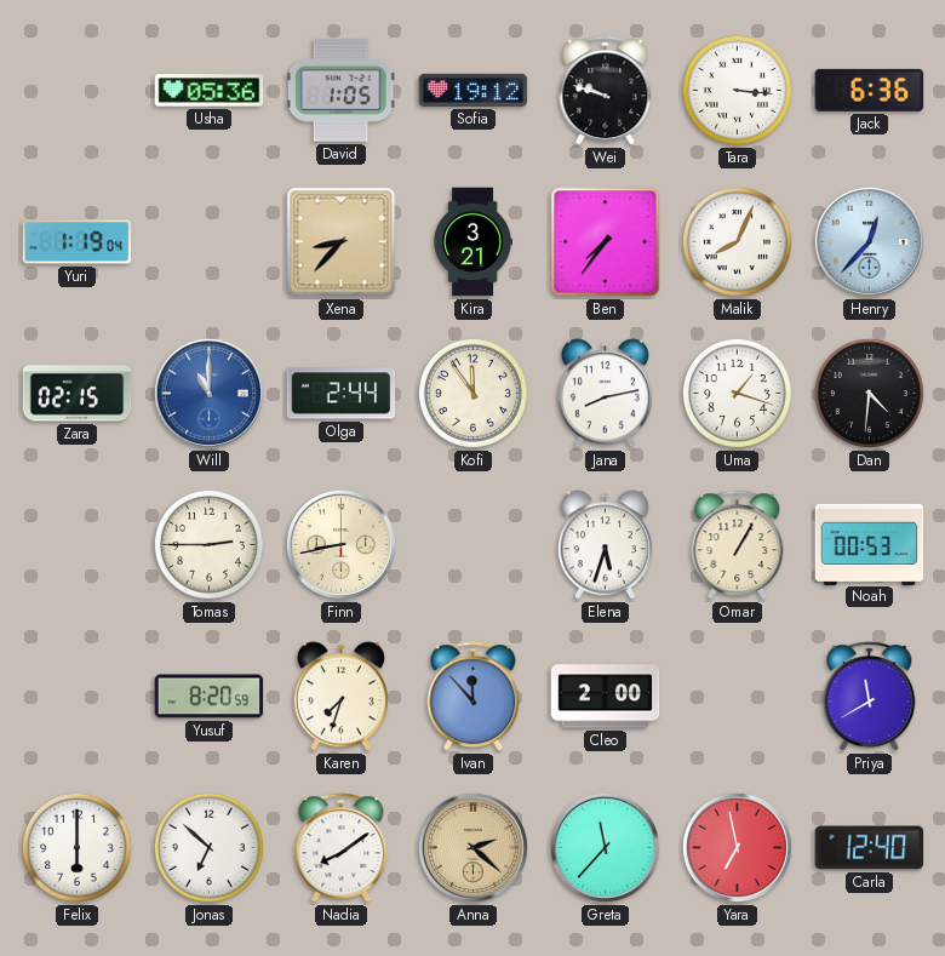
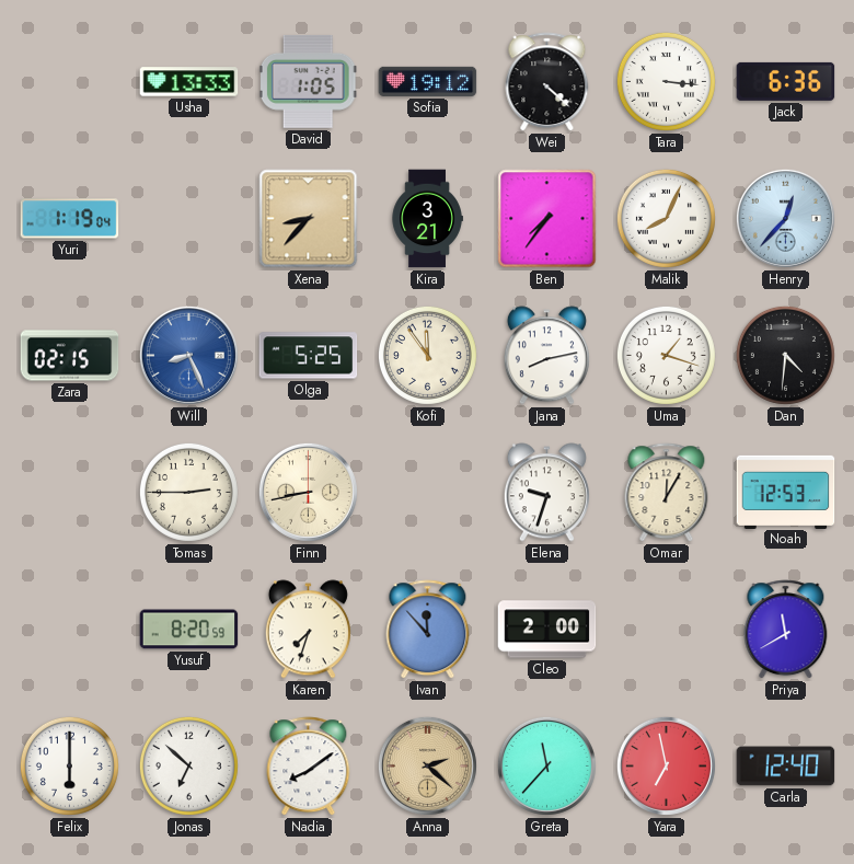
Usha: 05:36 -> 13:33
Wei: 9:48 -> 4:22
Will: 11:00 -> 8:26
Olga: 2:44 -> 5:25
Elena: 5:33 -> 9:33
Omar: 1:05 -> 12:05
Noah: 00:53 -> 12:53
